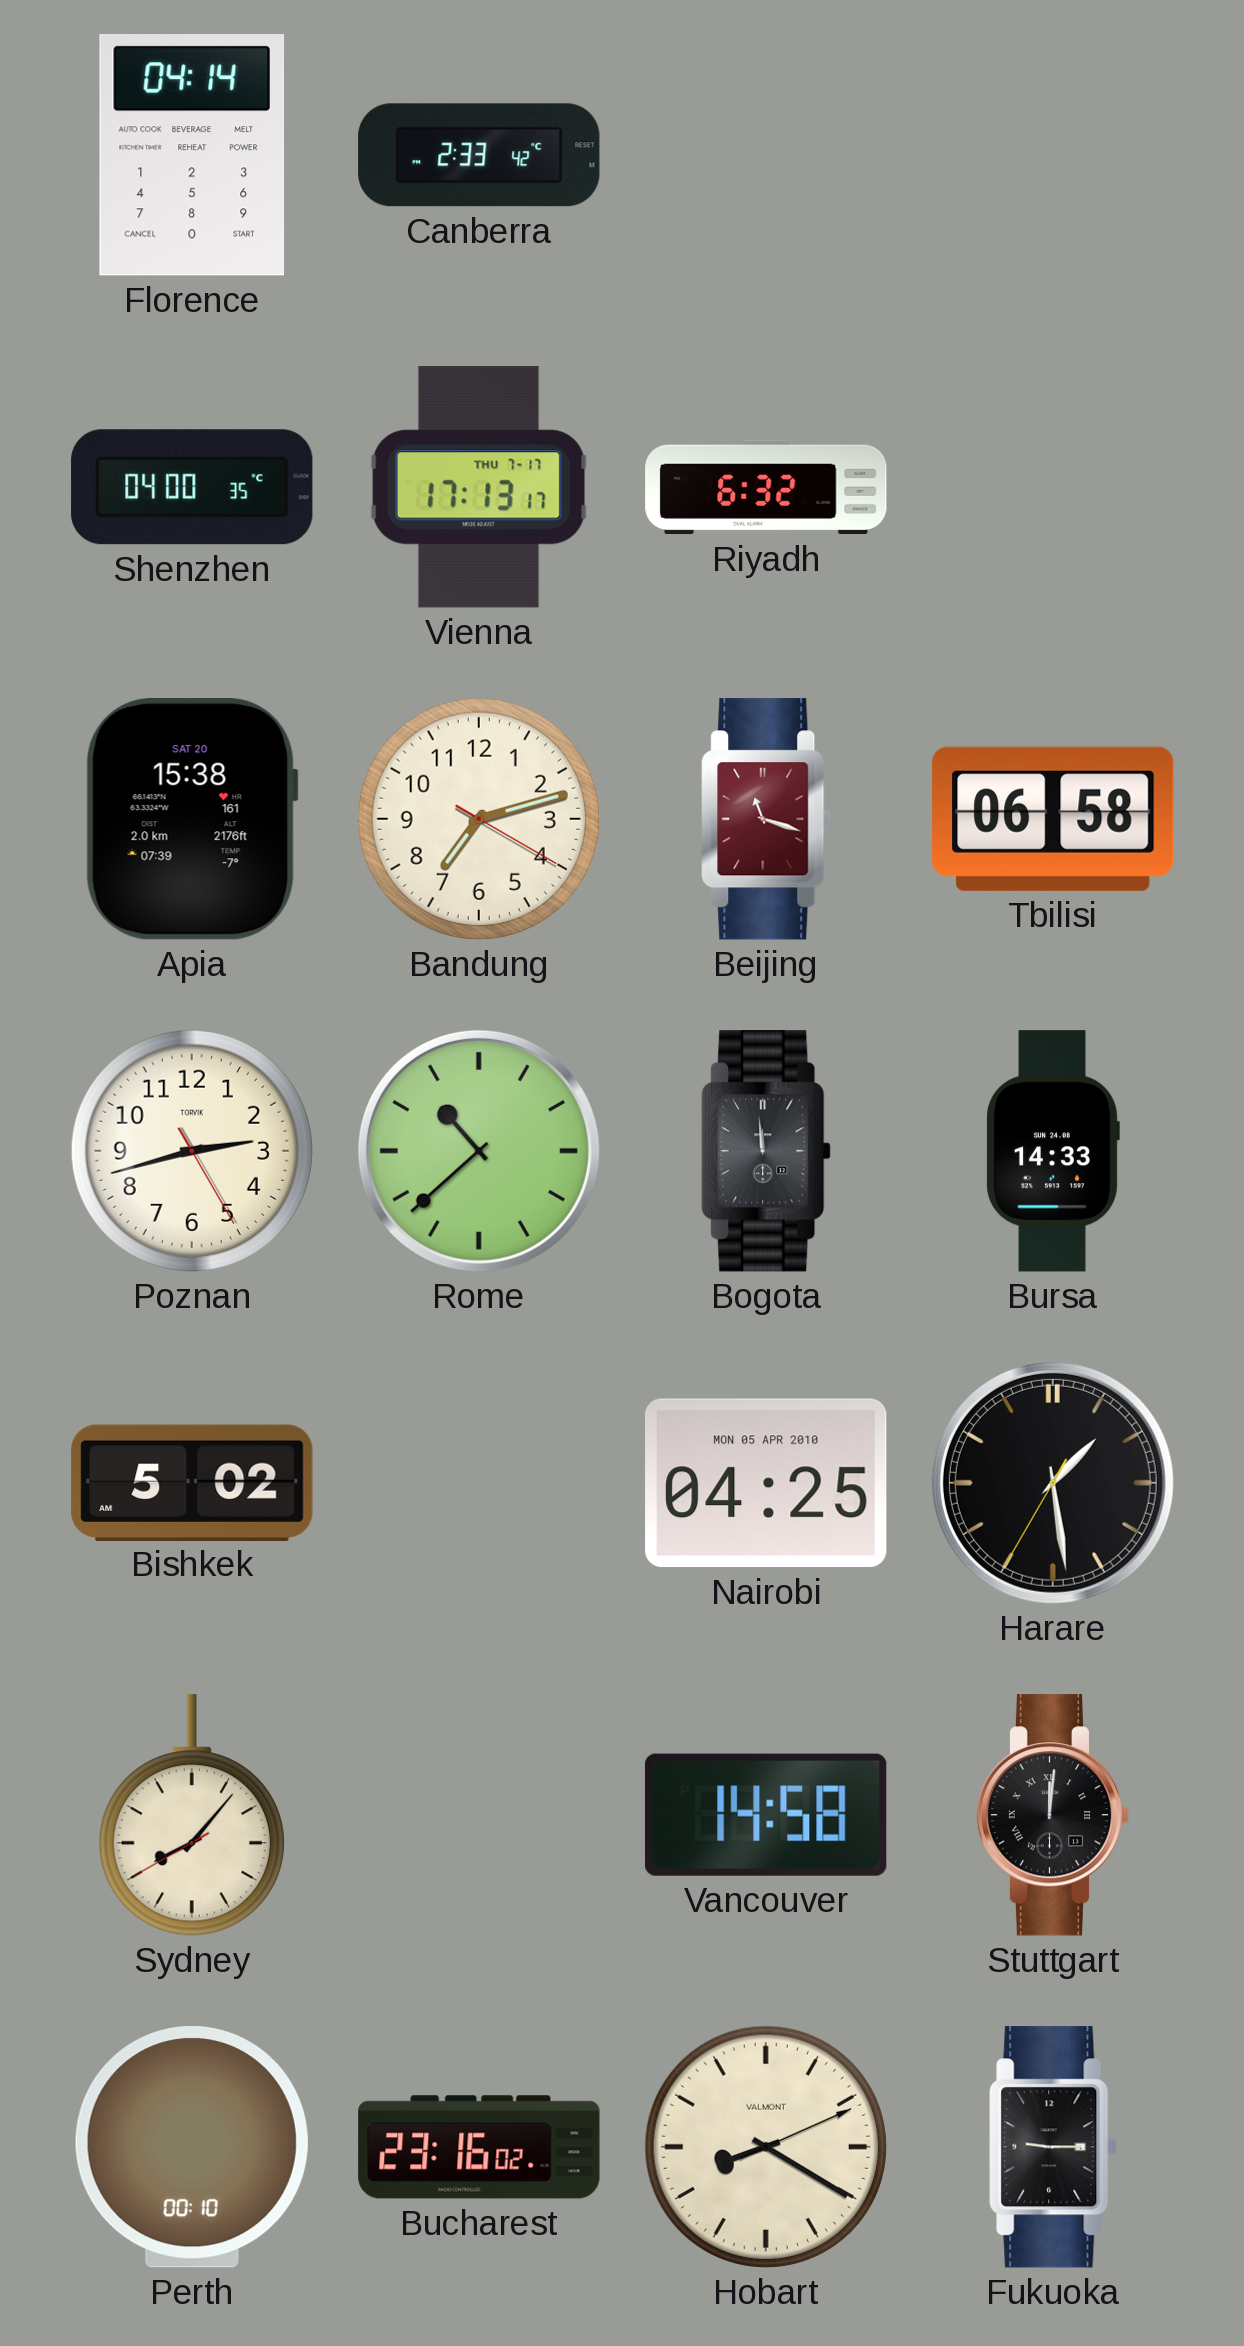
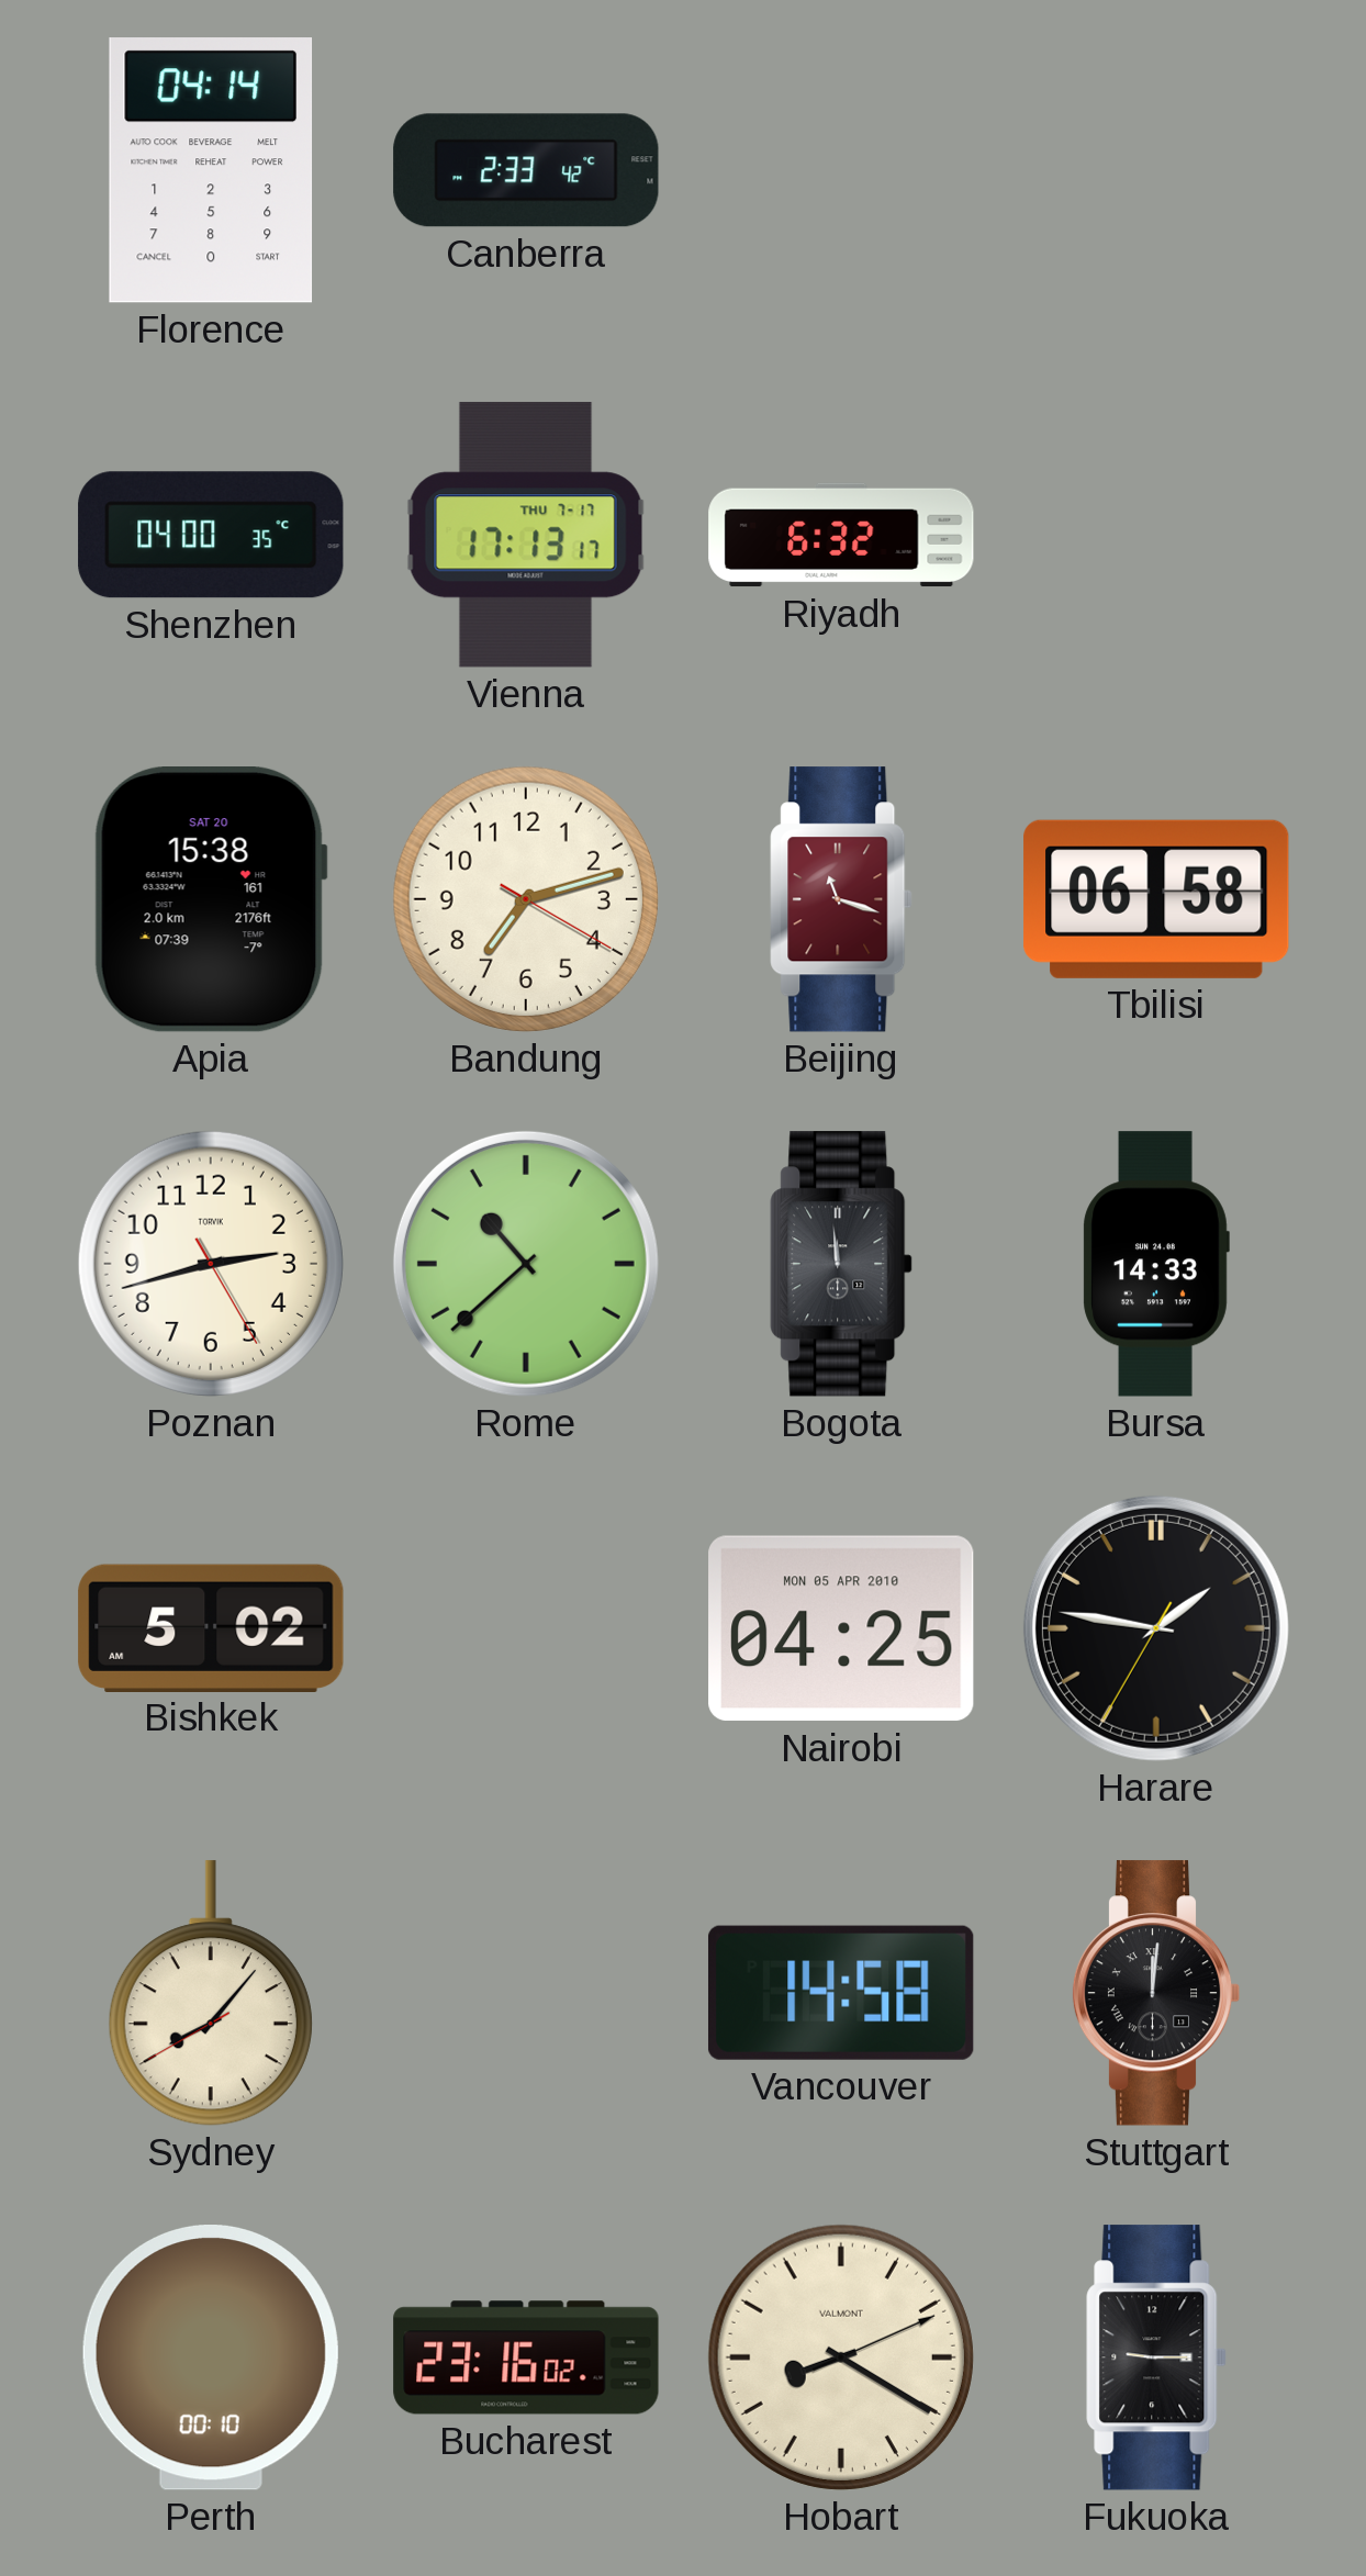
Harare: 1:28 -> 1:46
